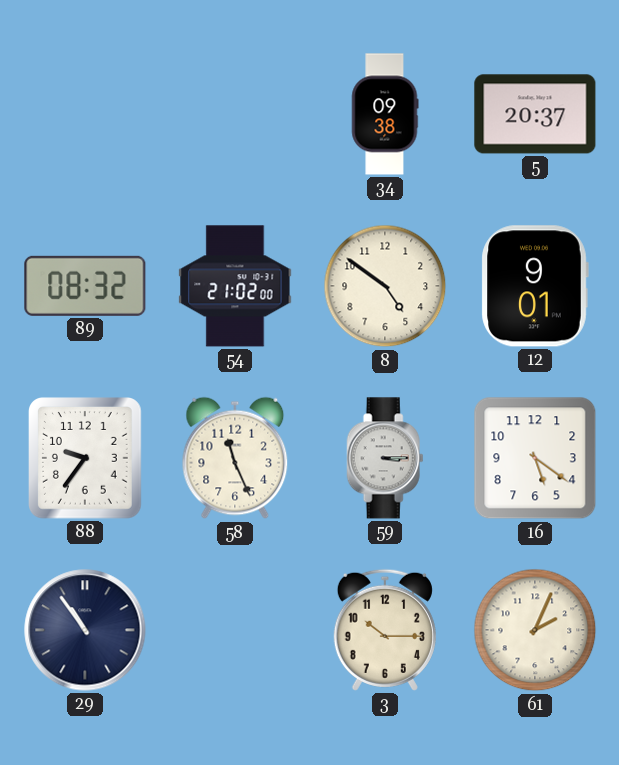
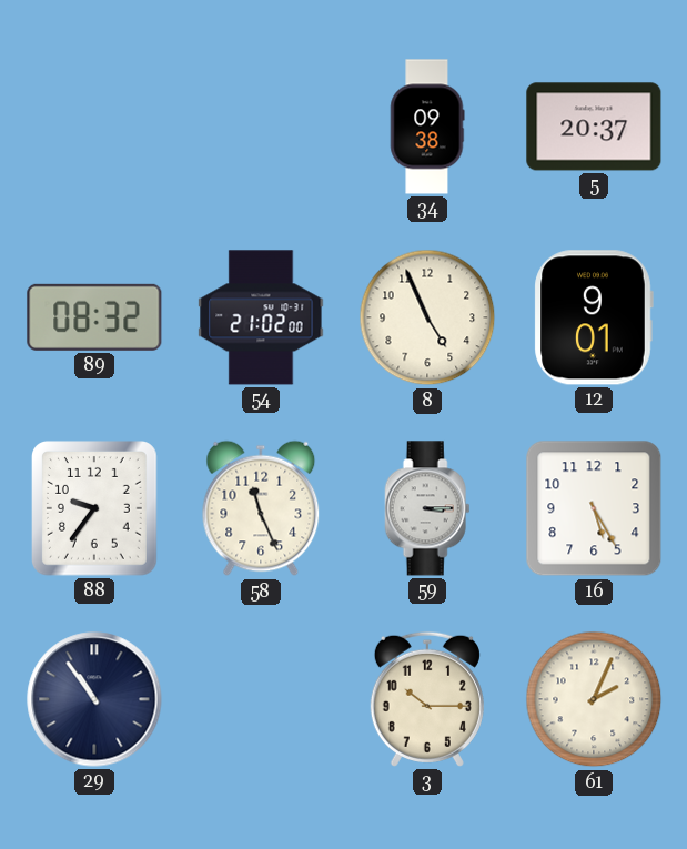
8: 4:51 -> 4:56
16: 5:21 -> 5:25
